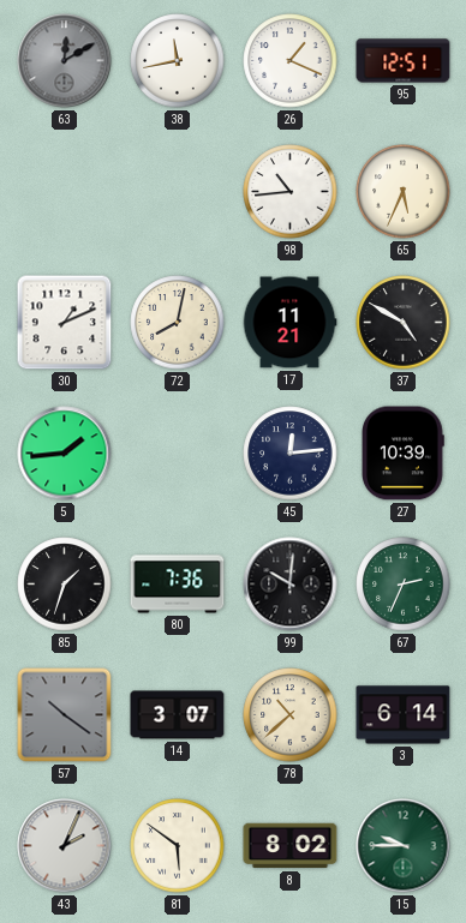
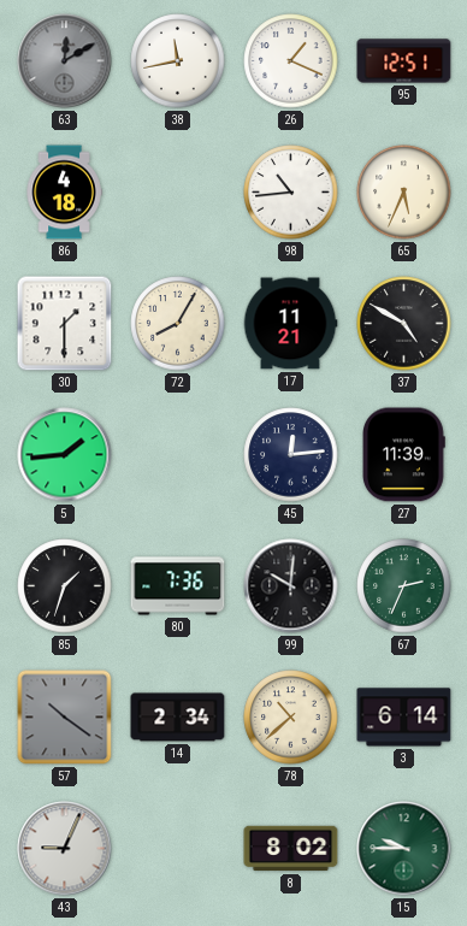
86: none -> 4:18
30: 1:11 -> 1:30
72: 8:02 -> 8:05
27: 10:39 -> 11:39
14: 3:07 -> 2:34
43: 2:04 -> 9:04
81: 5:51 -> none
